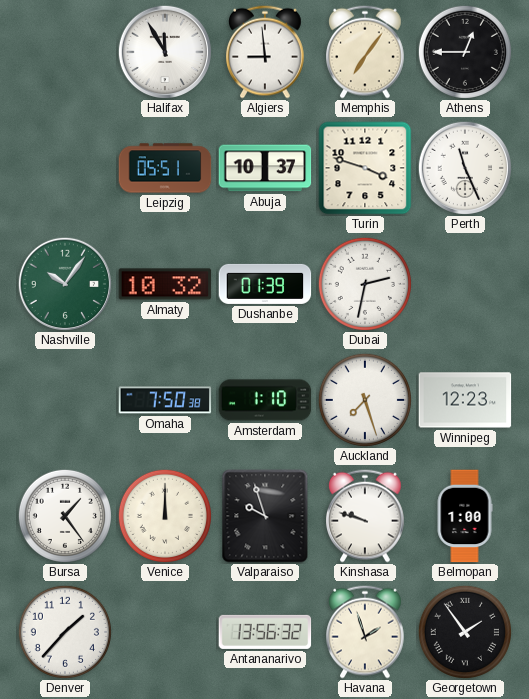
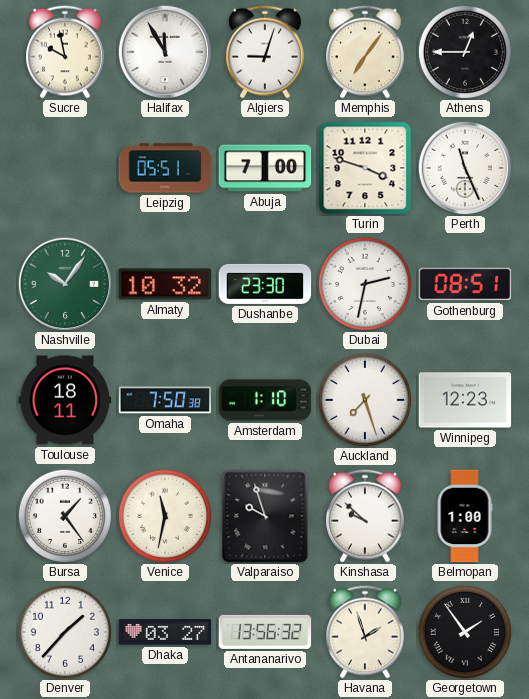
Sucre: none -> 9:58
Algiers: 8:59 -> 9:03
Abuja: 10:37 -> 7:00
Dushanbe: 01:39 -> 23:30
Gothenburg: none -> 08:51
Toulouse: none -> 18:11
Venice: 12:00 -> 11:32
Kinshasa: 9:48 -> 9:52
Dhaka: none -> 03:27
